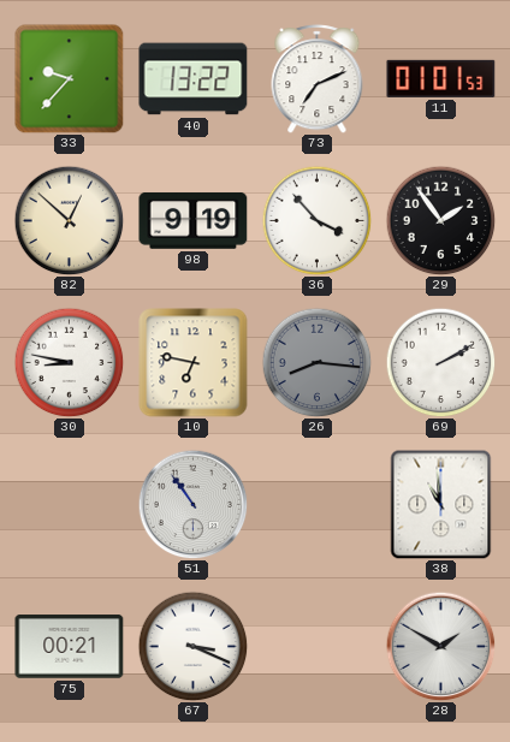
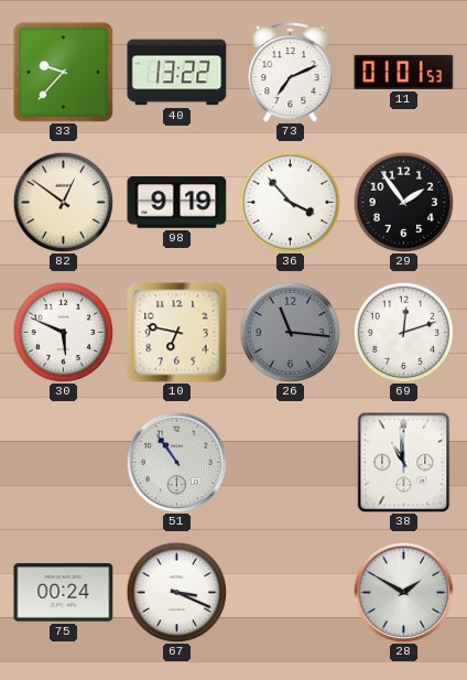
82: 12:52 -> 12:51
30: 8:47 -> 5:49
26: 8:16 -> 11:16
69: 2:10 -> 12:12
75: 00:21 -> 00:24
